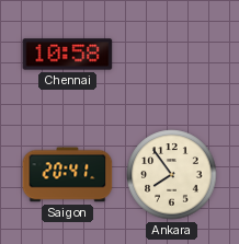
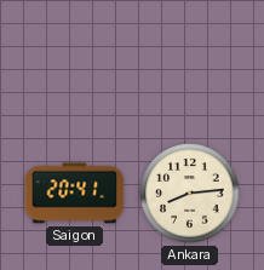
Chennai: 10:58 -> none
Ankara: 7:54 -> 8:14
